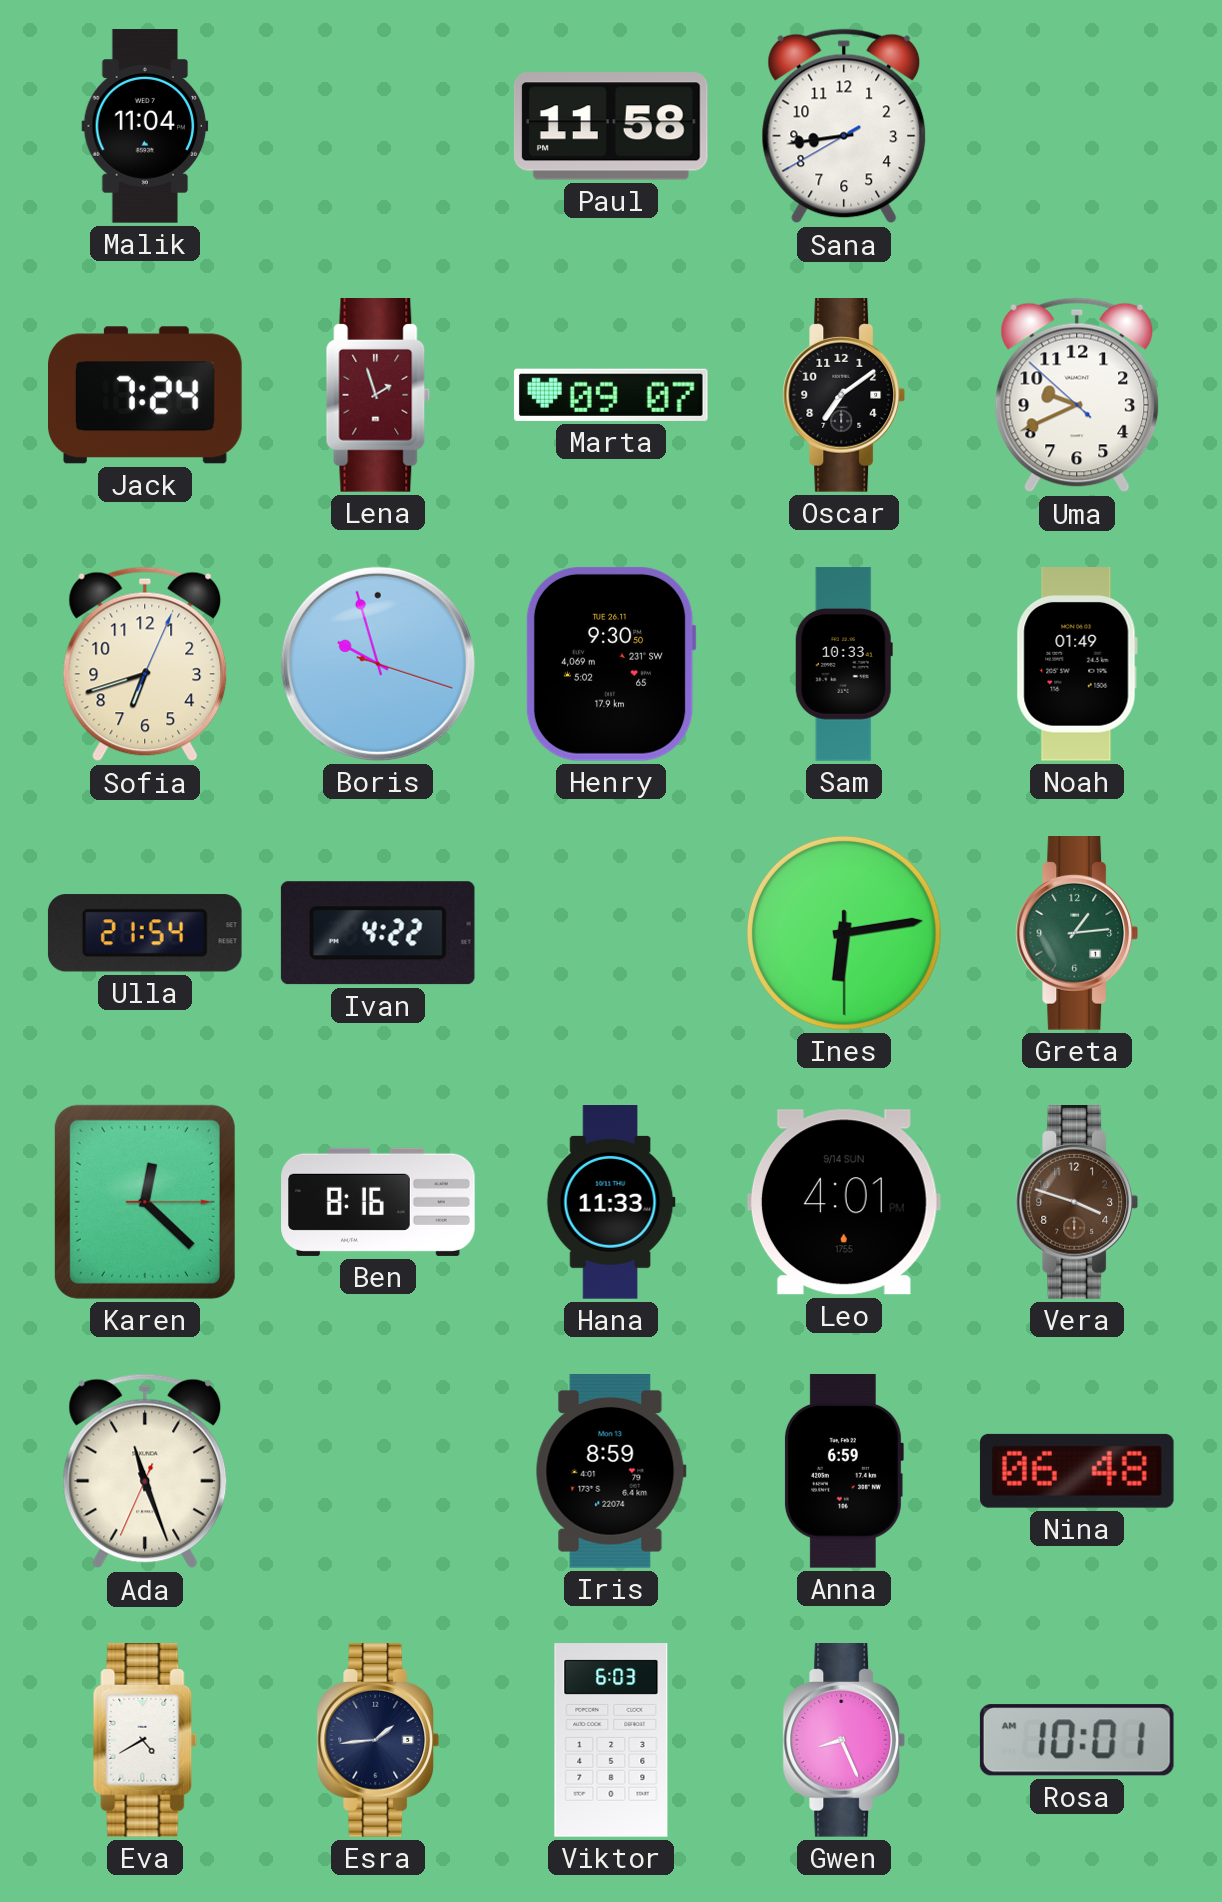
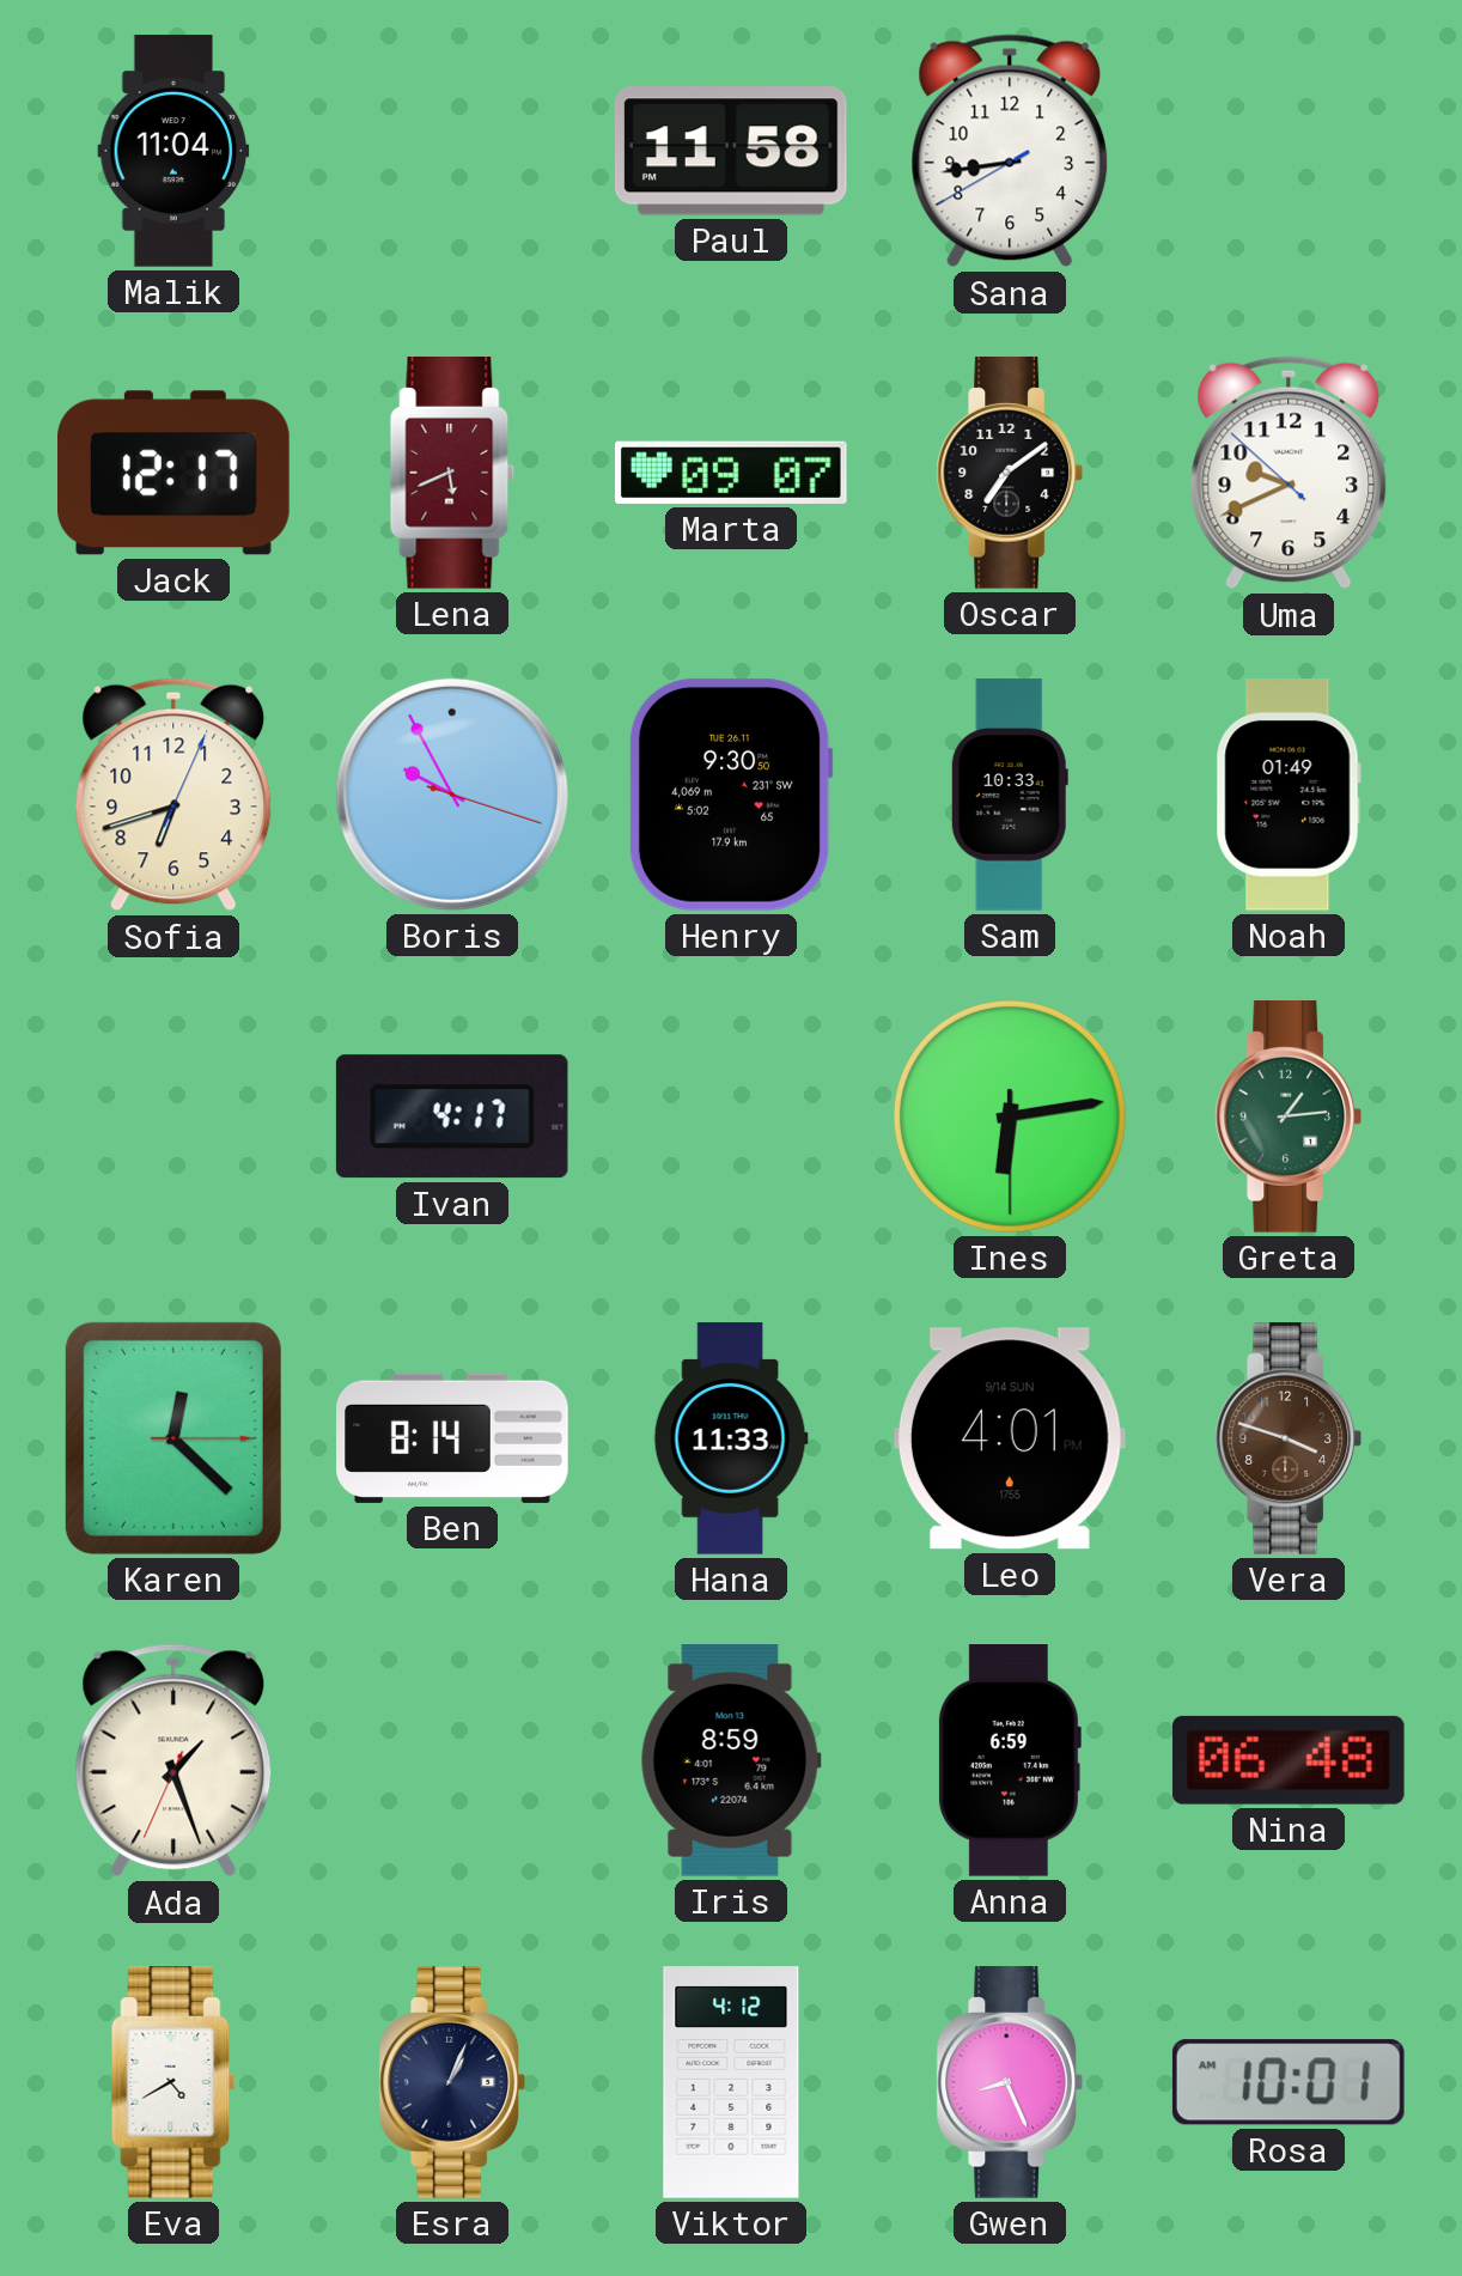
Jack: 7:24 -> 12:17
Lena: 1:57 -> 5:41
Boris: 9:57 -> 9:55
Ulla: 21:54 -> none
Ivan: 4:22 -> 4:17
Ben: 8:16 -> 8:14
Ada: 11:26 -> 1:26
Esra: 1:44 -> 1:04
Viktor: 6:03 -> 4:12
